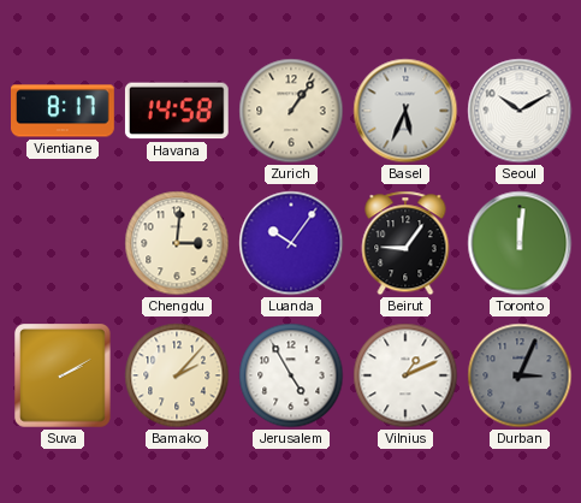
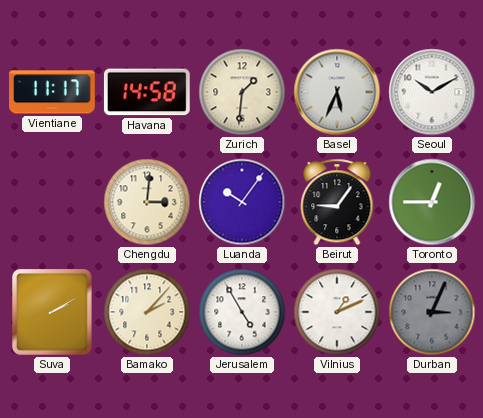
Vientiane: 8:17 -> 11:17
Zurich: 1:06 -> 1:31
Toronto: 12:01 -> 12:45
